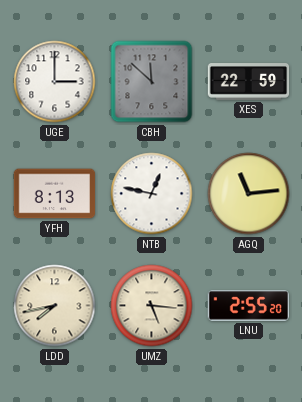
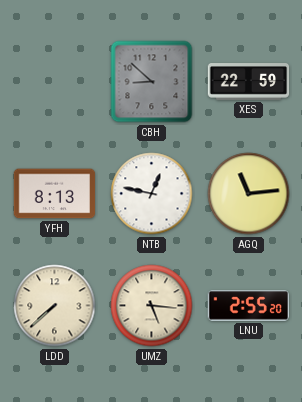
UGE: 3:00 -> none
CBH: 11:52 -> 8:52
LDD: 7:43 -> 7:38
